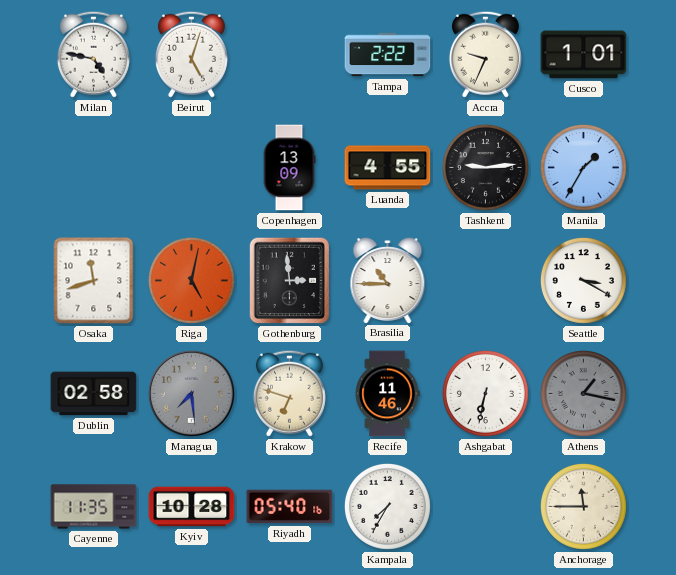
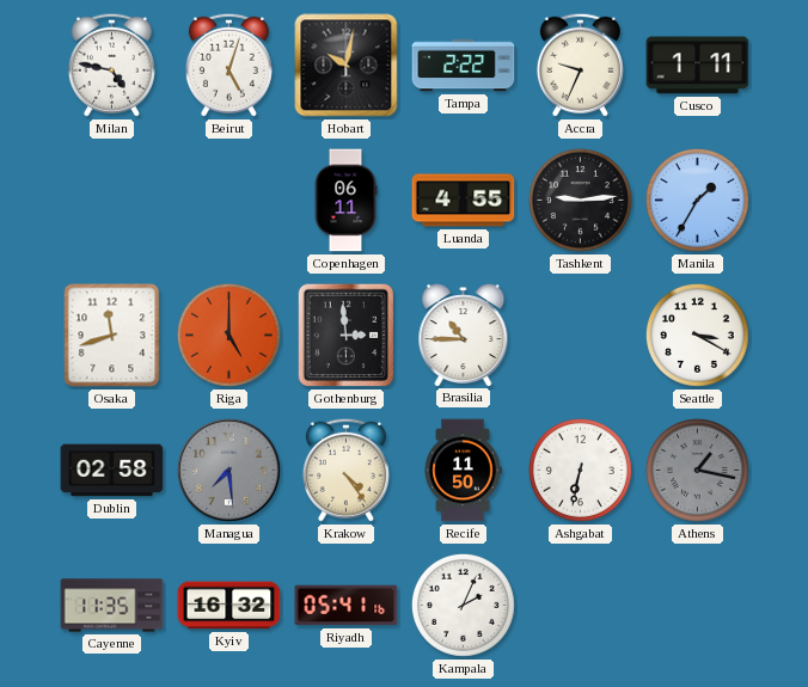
Hobart: none -> 10:02
Cusco: 1:01 -> 1:11
Copenhagen: 13:09 -> 06:11
Riga: 5:02 -> 5:00
Krakow: 6:48 -> 4:24
Recife: 11:46 -> 11:50
Kyiv: 10:28 -> 16:32
Riyadh: 05:40 -> 05:41
Kampala: 7:35 -> 2:04
Anchorage: 11:45 -> none
